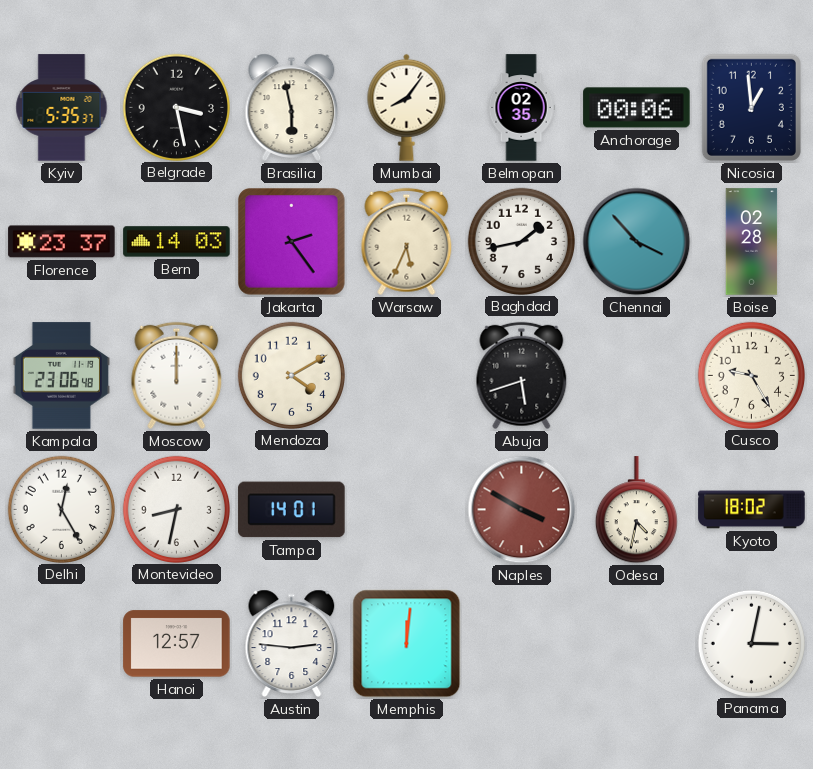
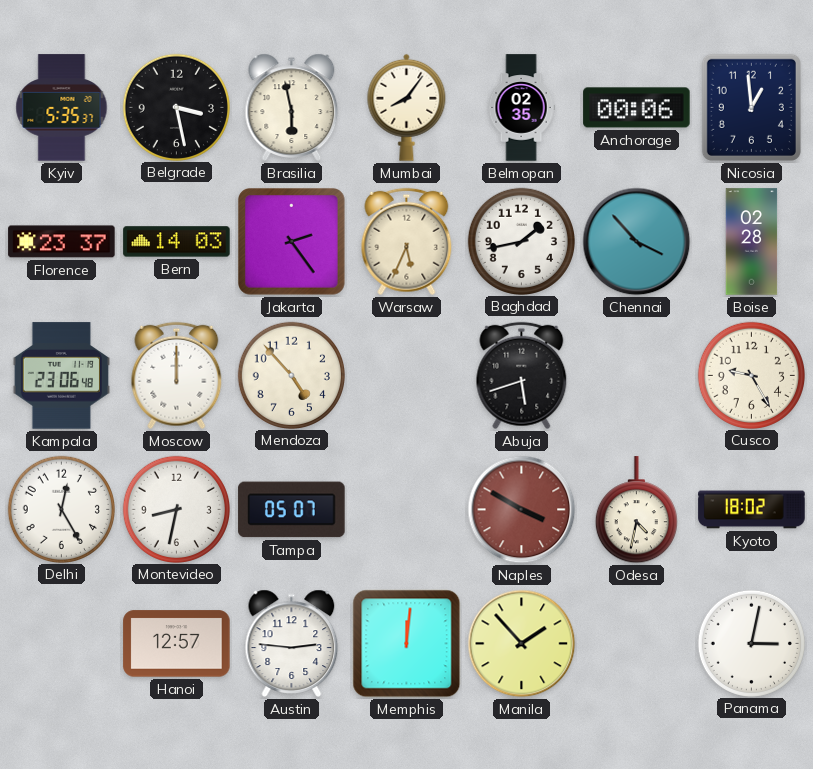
Mendoza: 4:10 -> 4:53
Tampa: 14:01 -> 05:07
Manila: none -> 1:53
